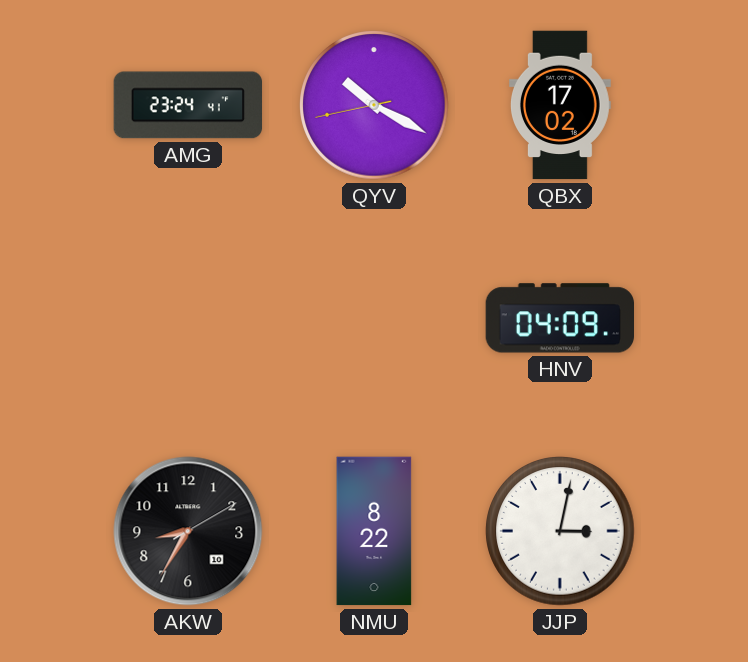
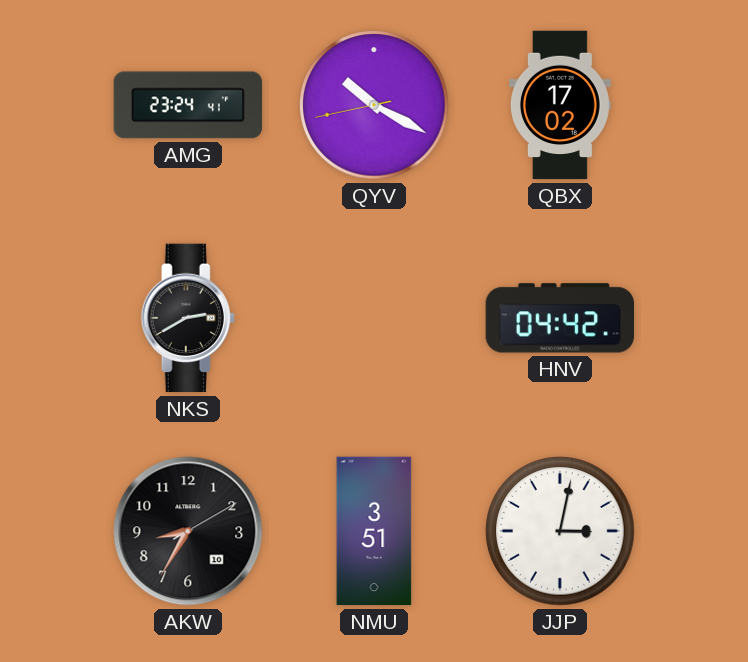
NKS: none -> 2:40
HNV: 04:09 -> 04:42
NMU: 8:22 -> 3:51
